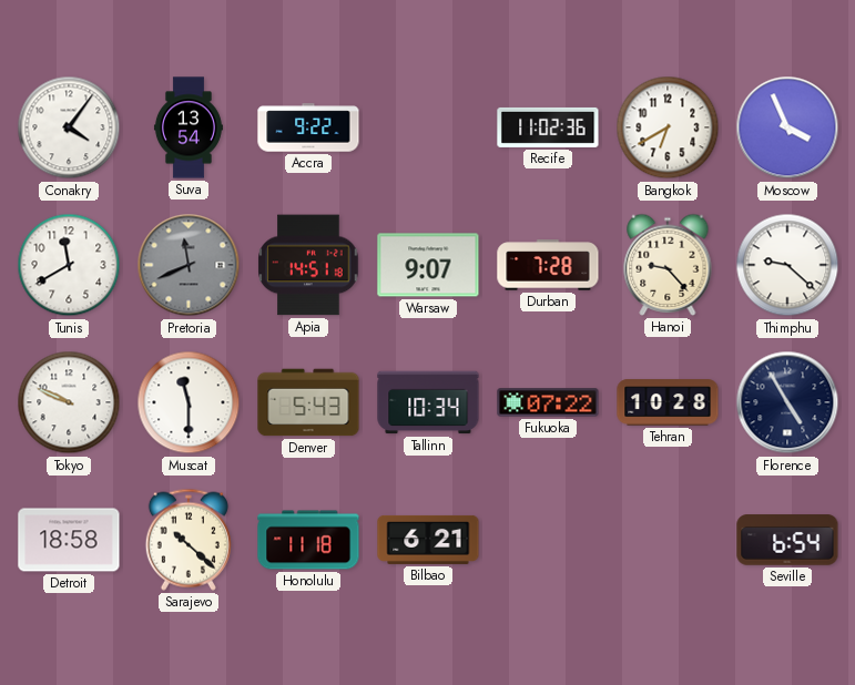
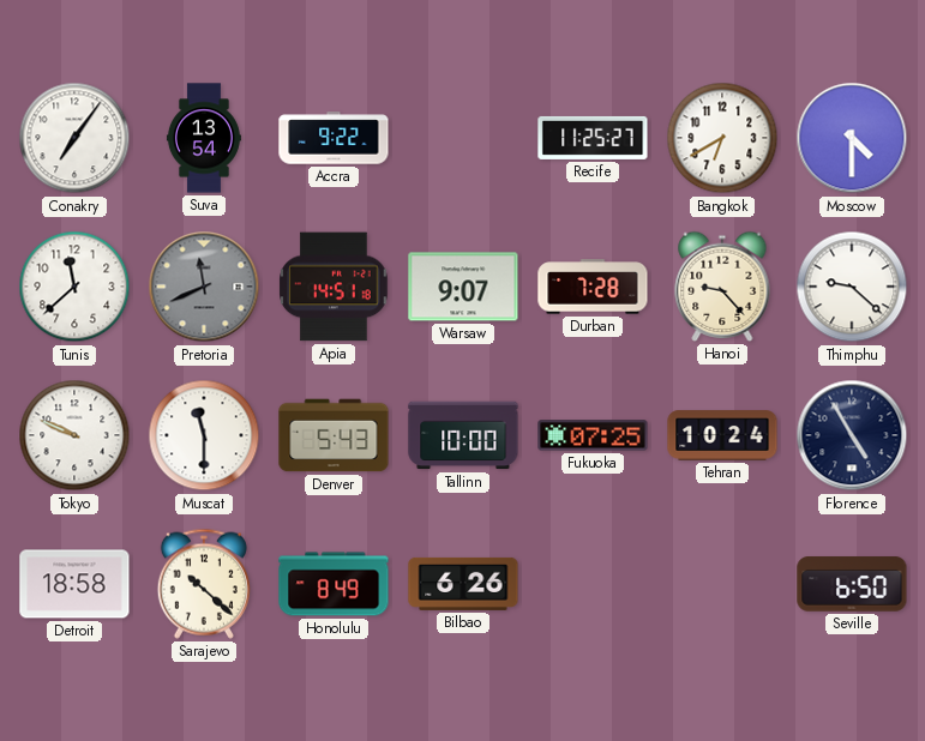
Conakry: 4:06 -> 7:06
Recife: 11:02 -> 11:25
Moscow: 3:56 -> 4:30
Tunis: 11:40 -> 11:38
Tallinn: 10:34 -> 10:00
Fukuoka: 07:22 -> 07:25
Tehran: 10:28 -> 10:24
Honolulu: 11:18 -> 8:49
Bilbao: 6:21 -> 6:26
Seville: 6:54 -> 6:50
